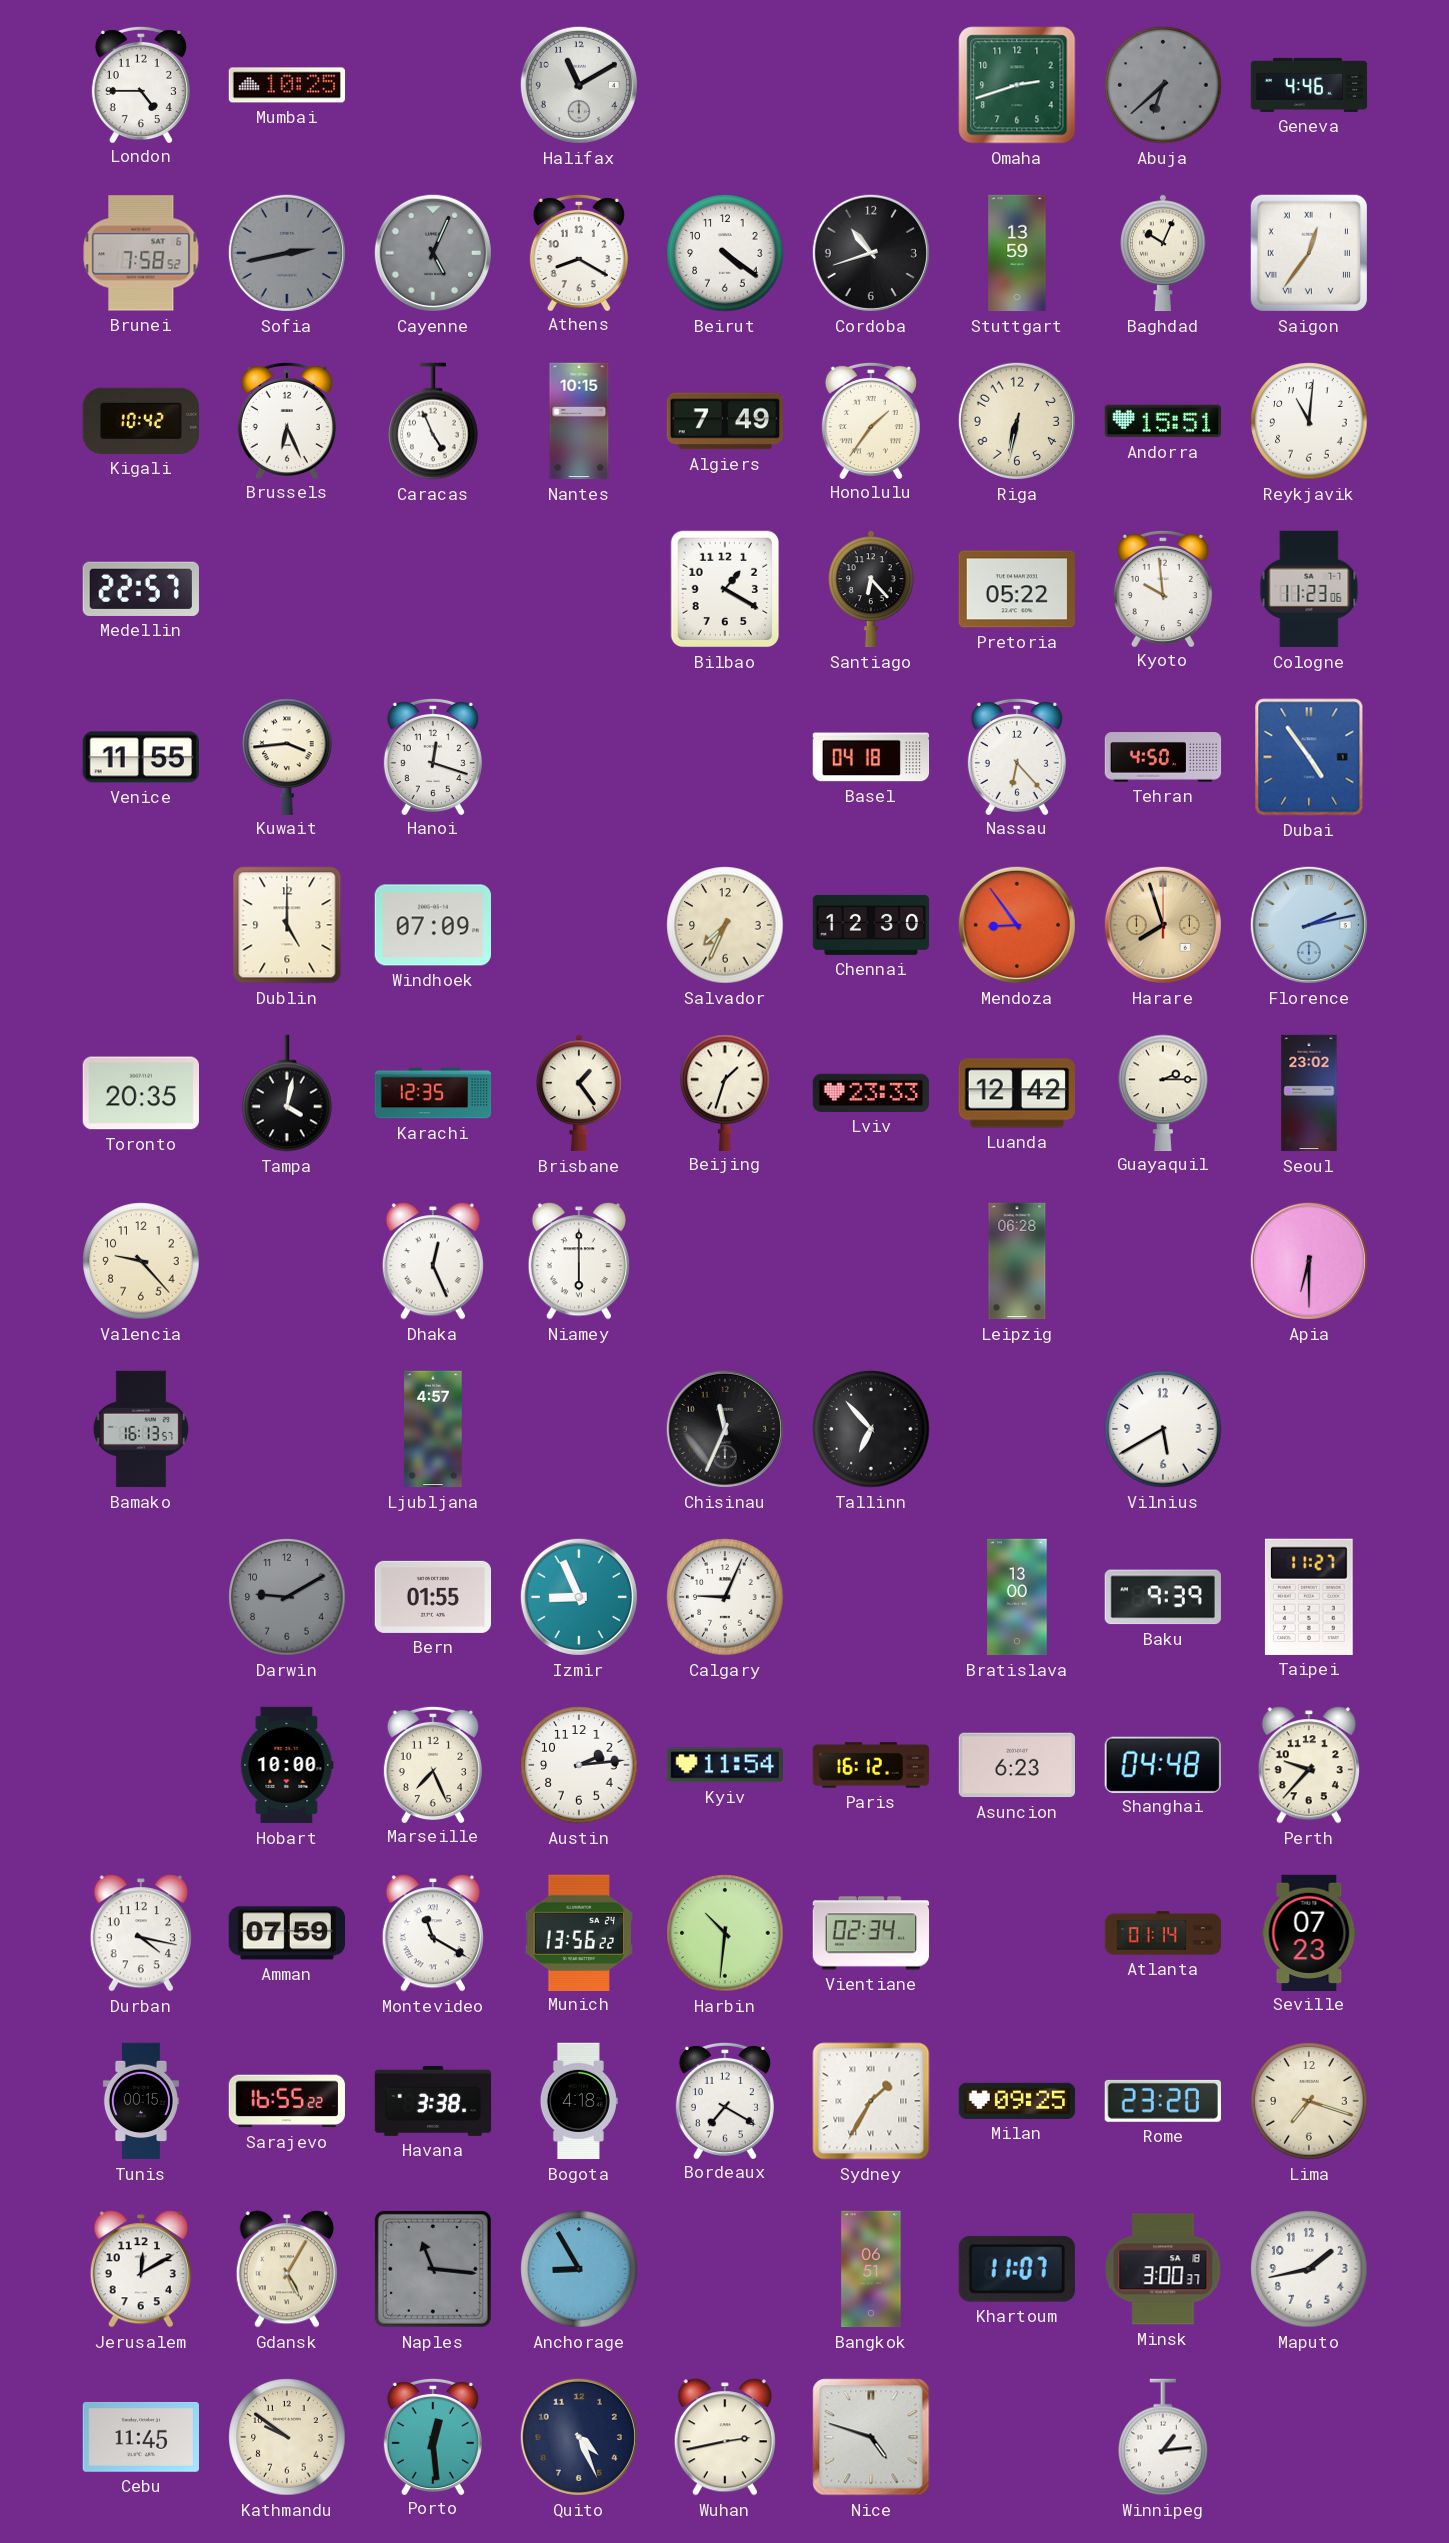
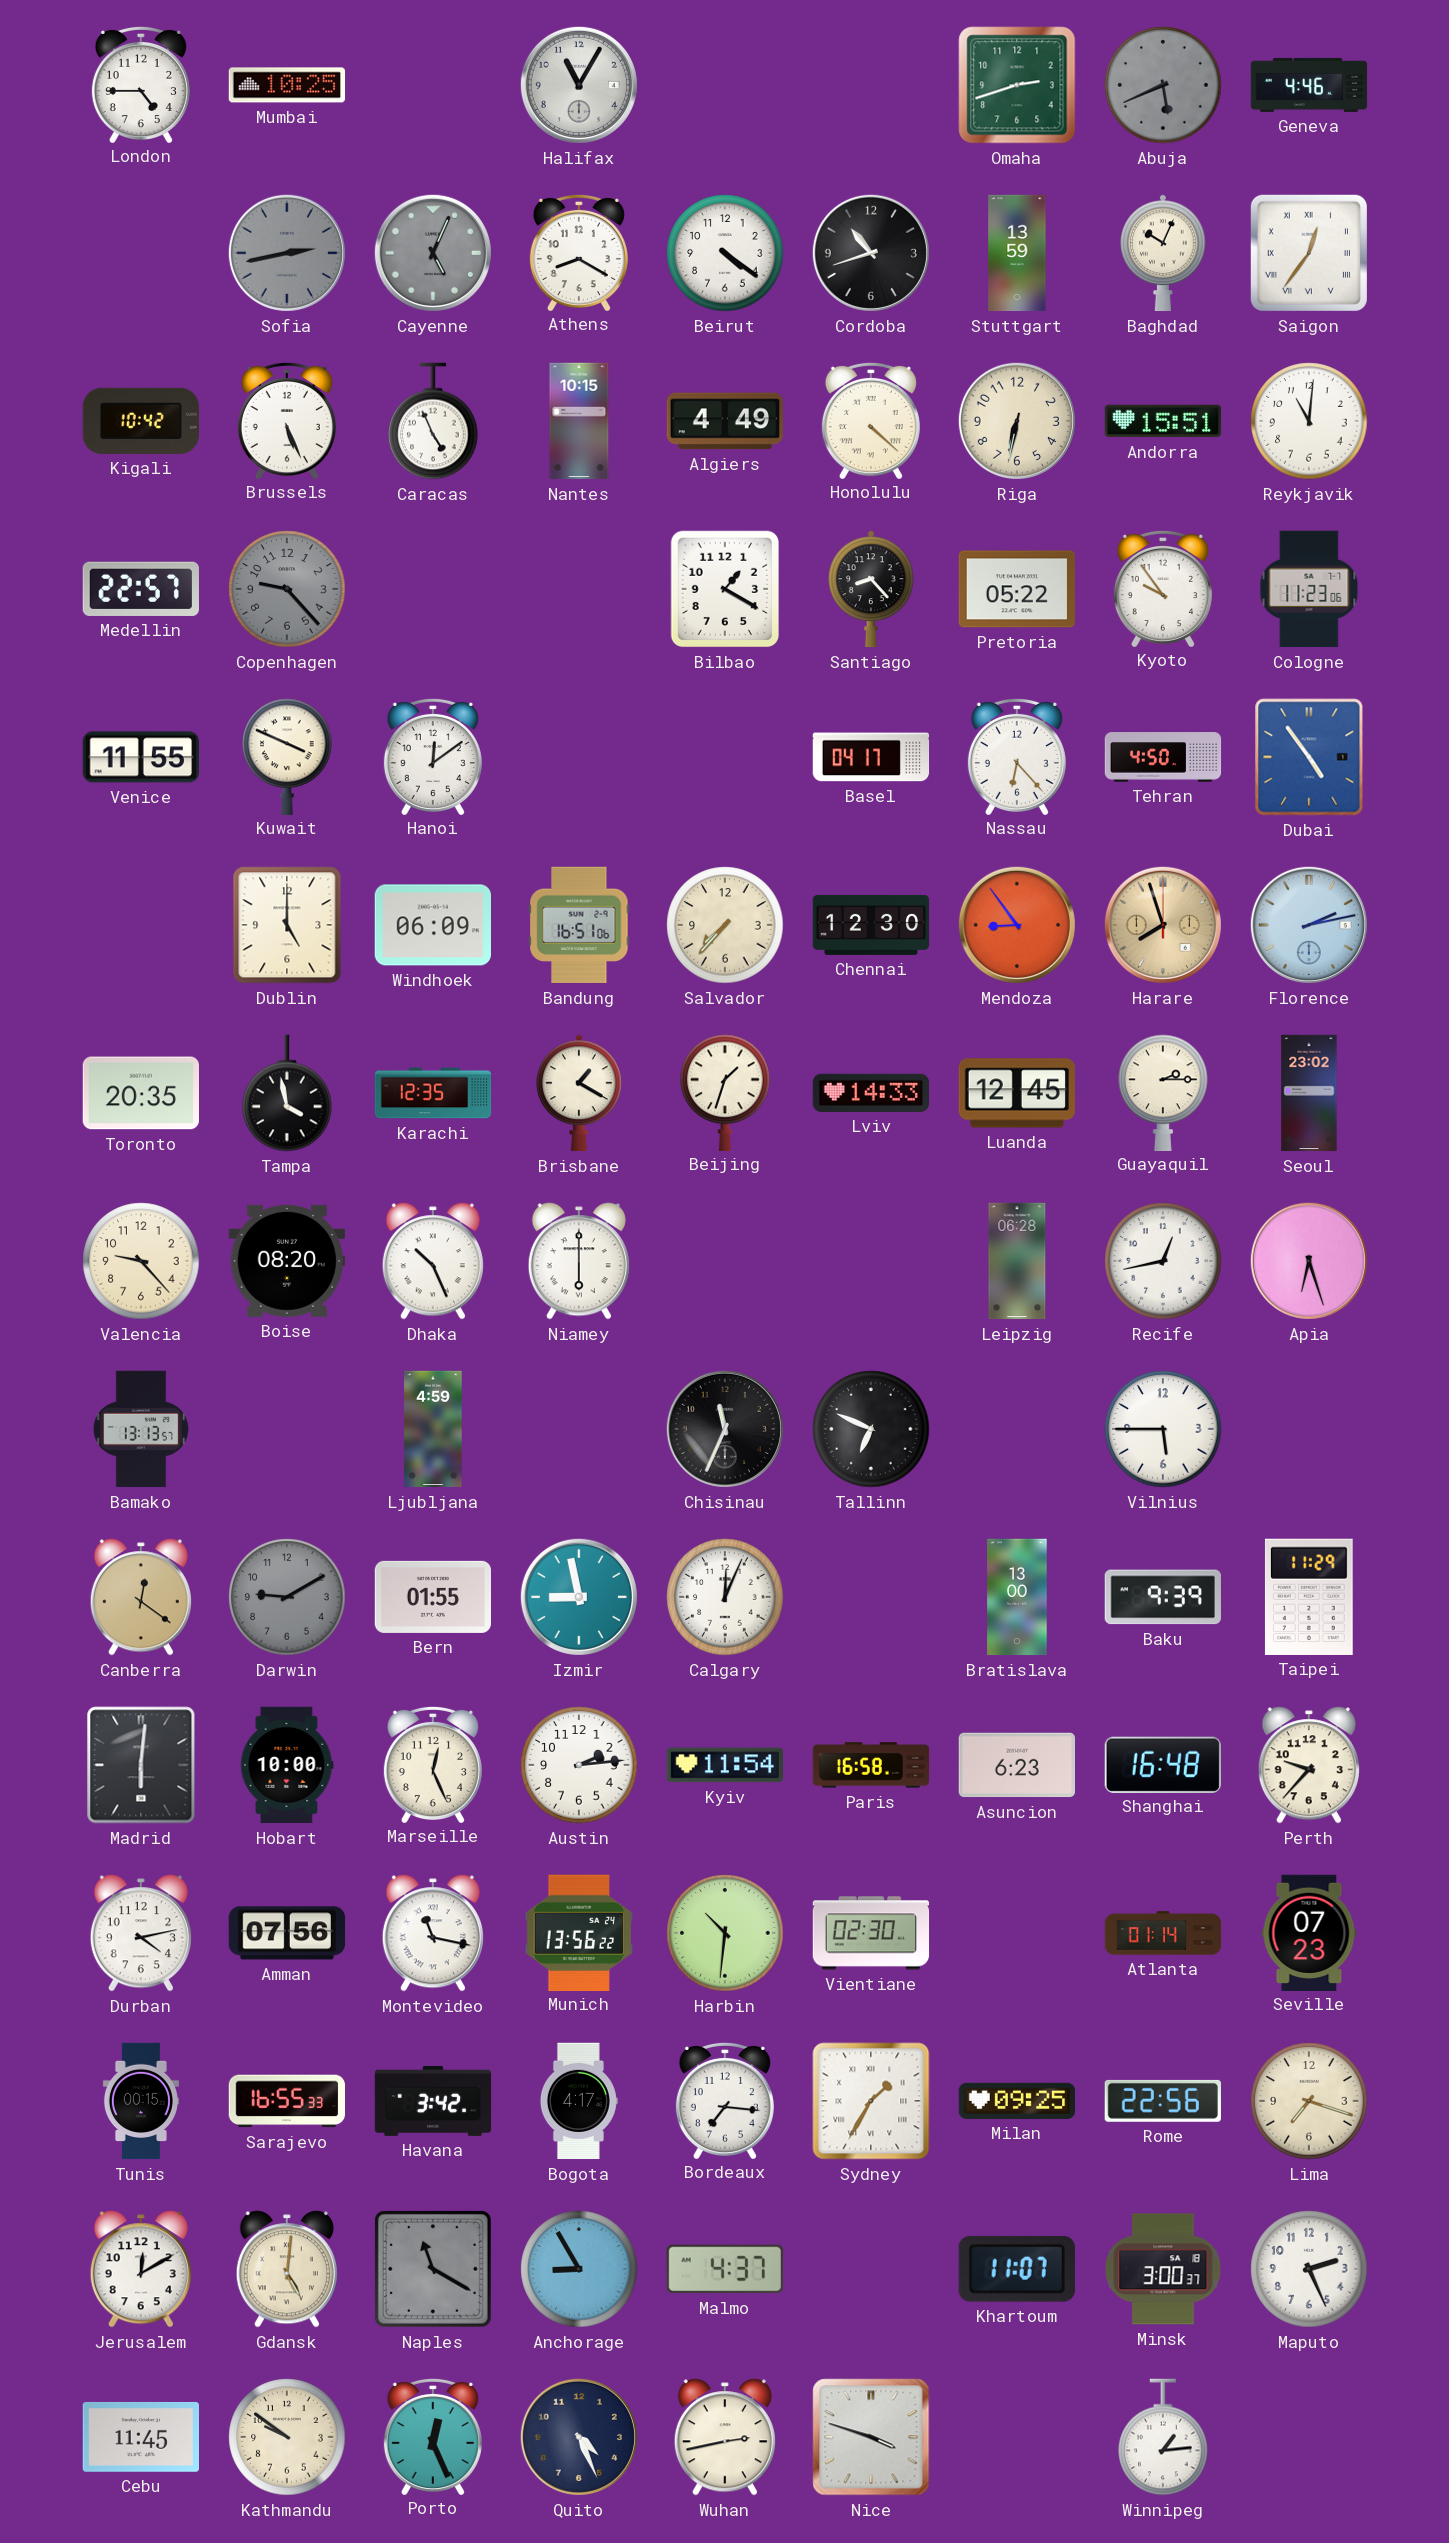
Halifax: 11:10 -> 11:05
Abuja: 6:38 -> 5:41
Brunei: 7:58 -> none
Brussels: 6:26 -> 5:26
Algiers: 7:49 -> 4:49
Honolulu: 1:36 -> 4:22
Copenhagen: none -> 9:23
Santiago: 6:23 -> 8:23
Kyoto: 9:59 -> 9:54
Kuwait: 3:44 -> 3:49
Hanoi: 12:18 -> 12:09
Basel: 04:18 -> 04:17
Windhoek: 07:09 -> 06:09
Bandung: none -> 16:51
Salvador: 7:34 -> 7:37
Tampa: 4:02 -> 3:58
Brisbane: 1:24 -> 1:20
Lviv: 23:33 -> 14:33
Luanda: 12:42 -> 12:45
Boise: none -> 08:20
Dhaka: 12:26 -> 10:26
Recife: none -> 12:43
Apia: 6:30 -> 6:27
Bamako: 16:13 -> 13:13
Ljubljana: 4:57 -> 4:59
Tallinn: 6:53 -> 6:49
Vilnius: 5:40 -> 5:45
Canberra: none -> 12:21
Izmir: 8:56 -> 8:58
Calgary: 9:04 -> 12:04
Taipei: 11:27 -> 11:29
Madrid: none -> 6:01
Marseille: 7:26 -> 12:26
Paris: 16:12 -> 16:58
Shanghai: 04:48 -> 16:48
Durban: 4:17 -> 4:13
Amman: 07:59 -> 07:56
Montevideo: 11:20 -> 11:17
Vientiane: 02:34 -> 02:30
Sarajevo: 16:55:22 -> 16:55:33
Havana: 3:38 -> 3:42
Bogota: 4:18 -> 4:17
Bordeaux: 7:20 -> 7:16
Rome: 23:20 -> 22:56
Gdansk: 5:05 -> 5:01
Naples: 11:16 -> 11:20
Malmo: none -> 4:37
Bangkok: 06:51 -> none
Maputo: 1:43 -> 2:26
Porto: 12:29 -> 12:26
Nice: 4:48 -> 3:48
